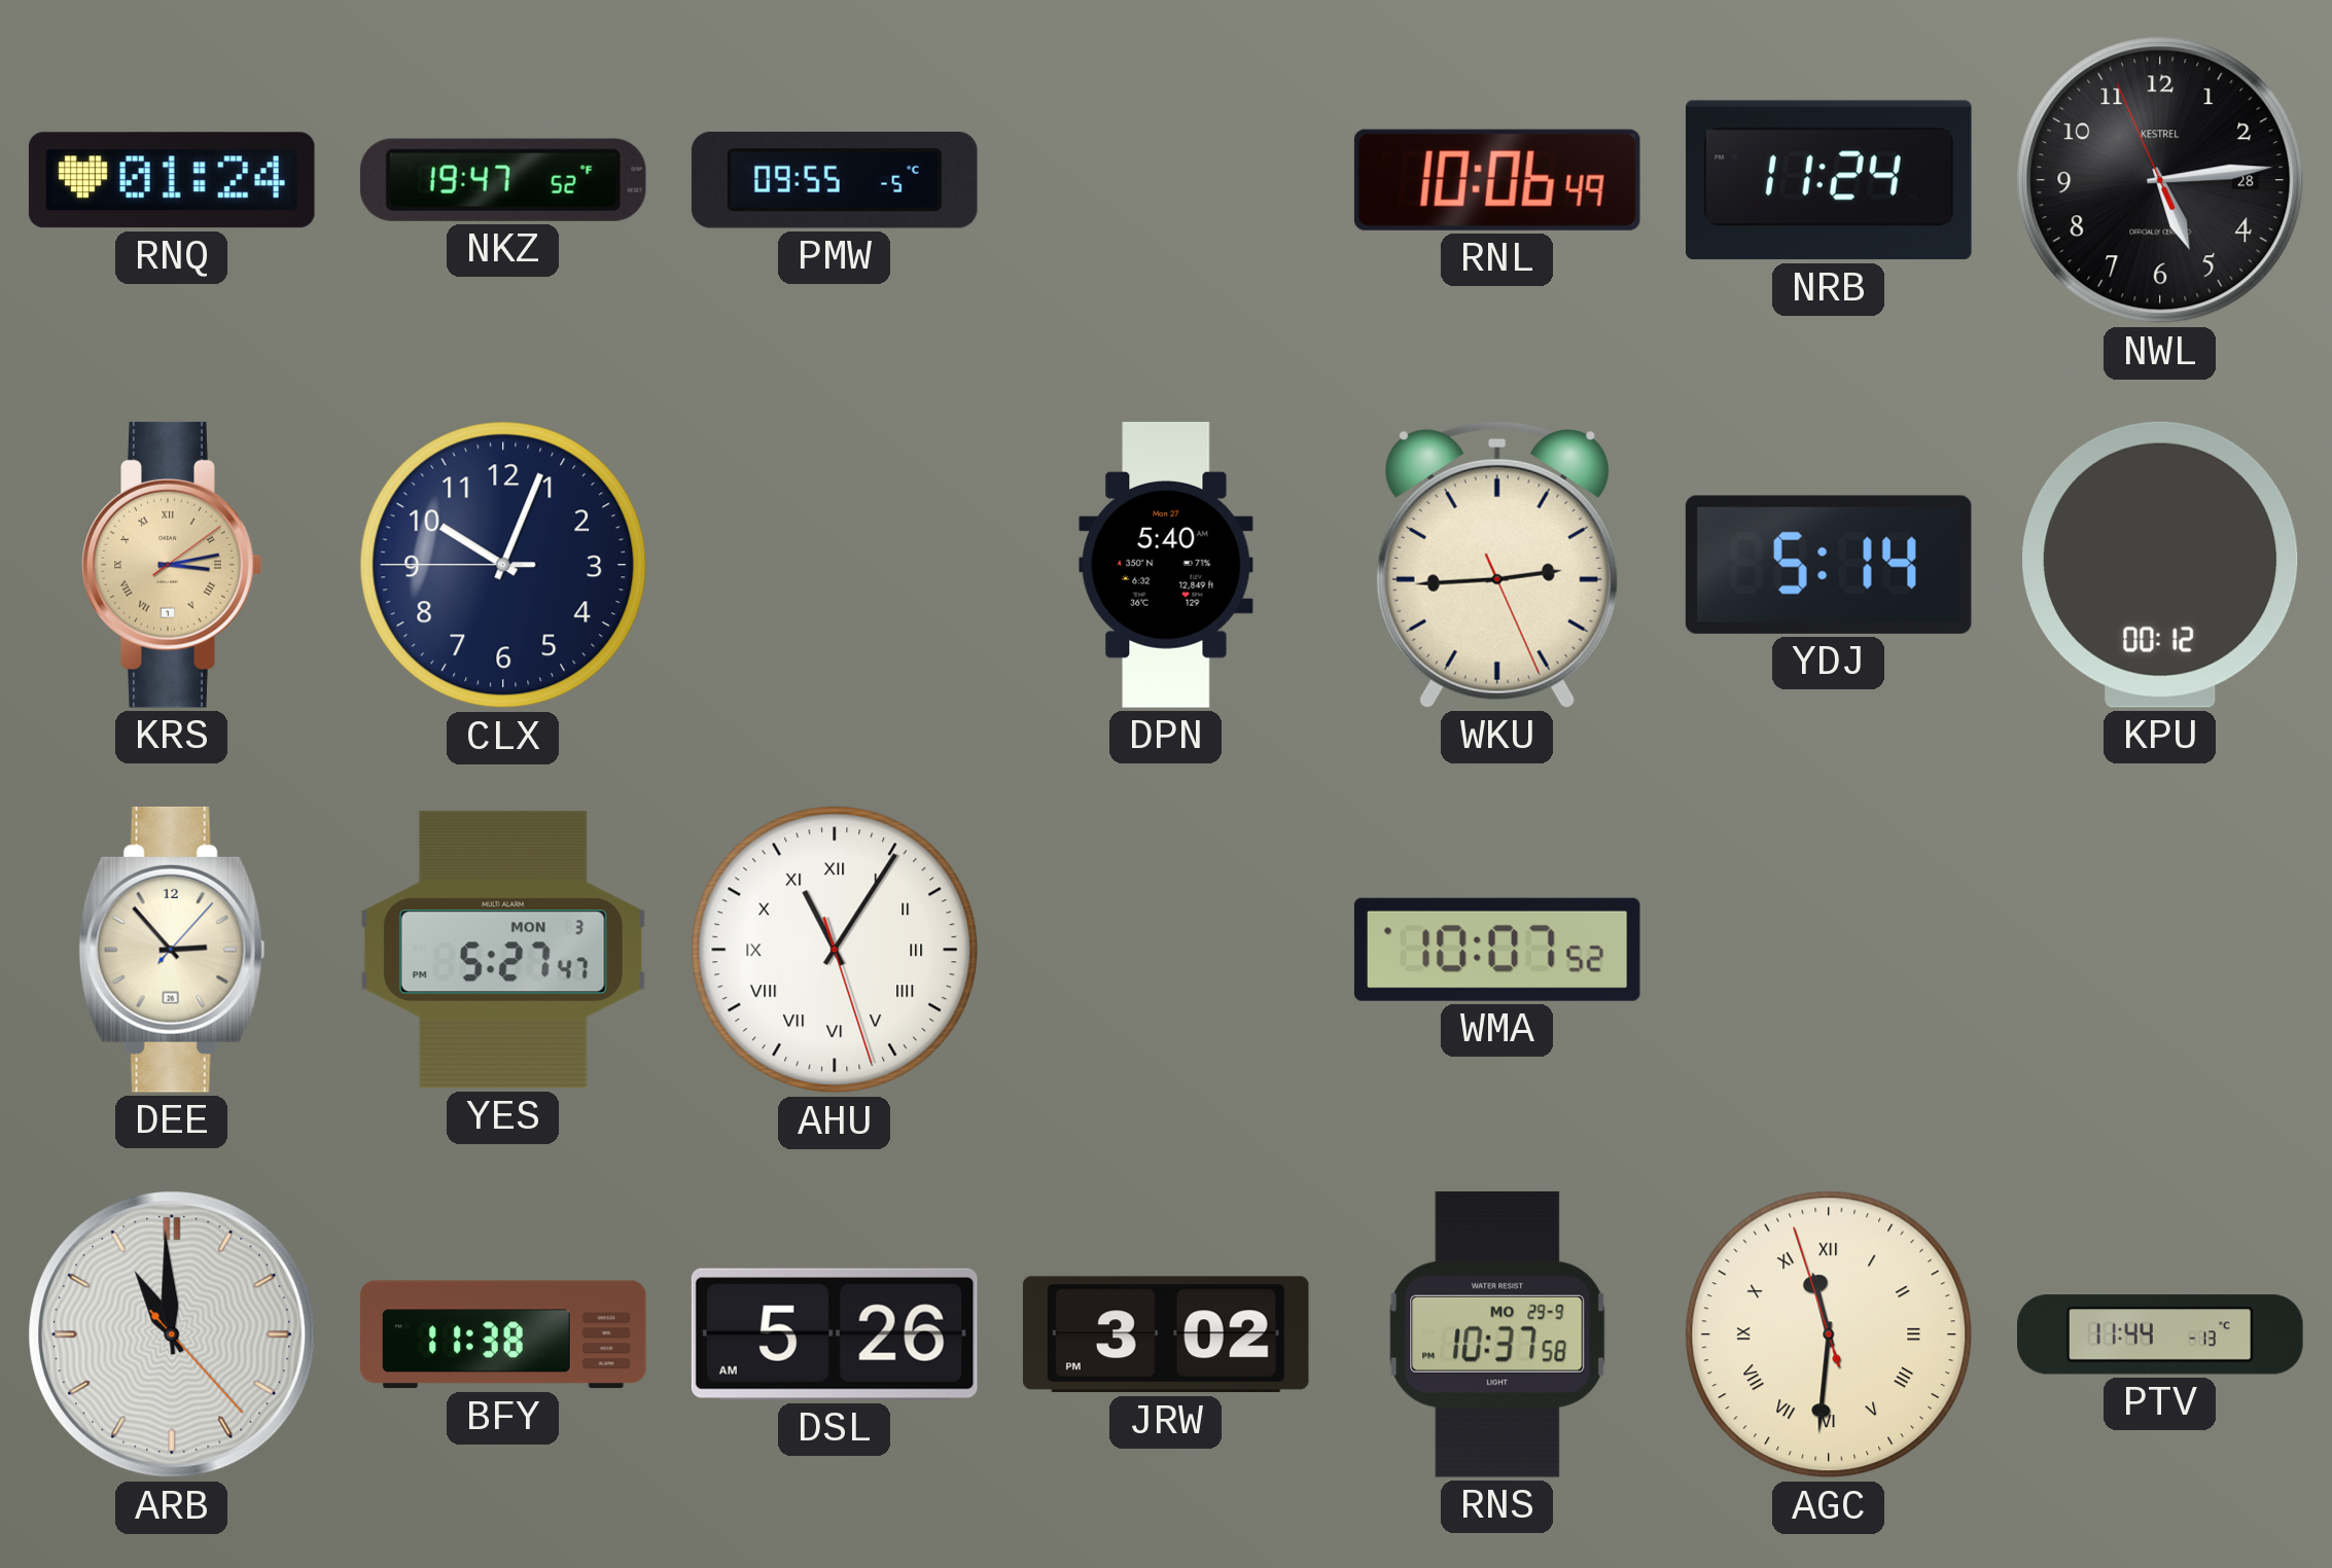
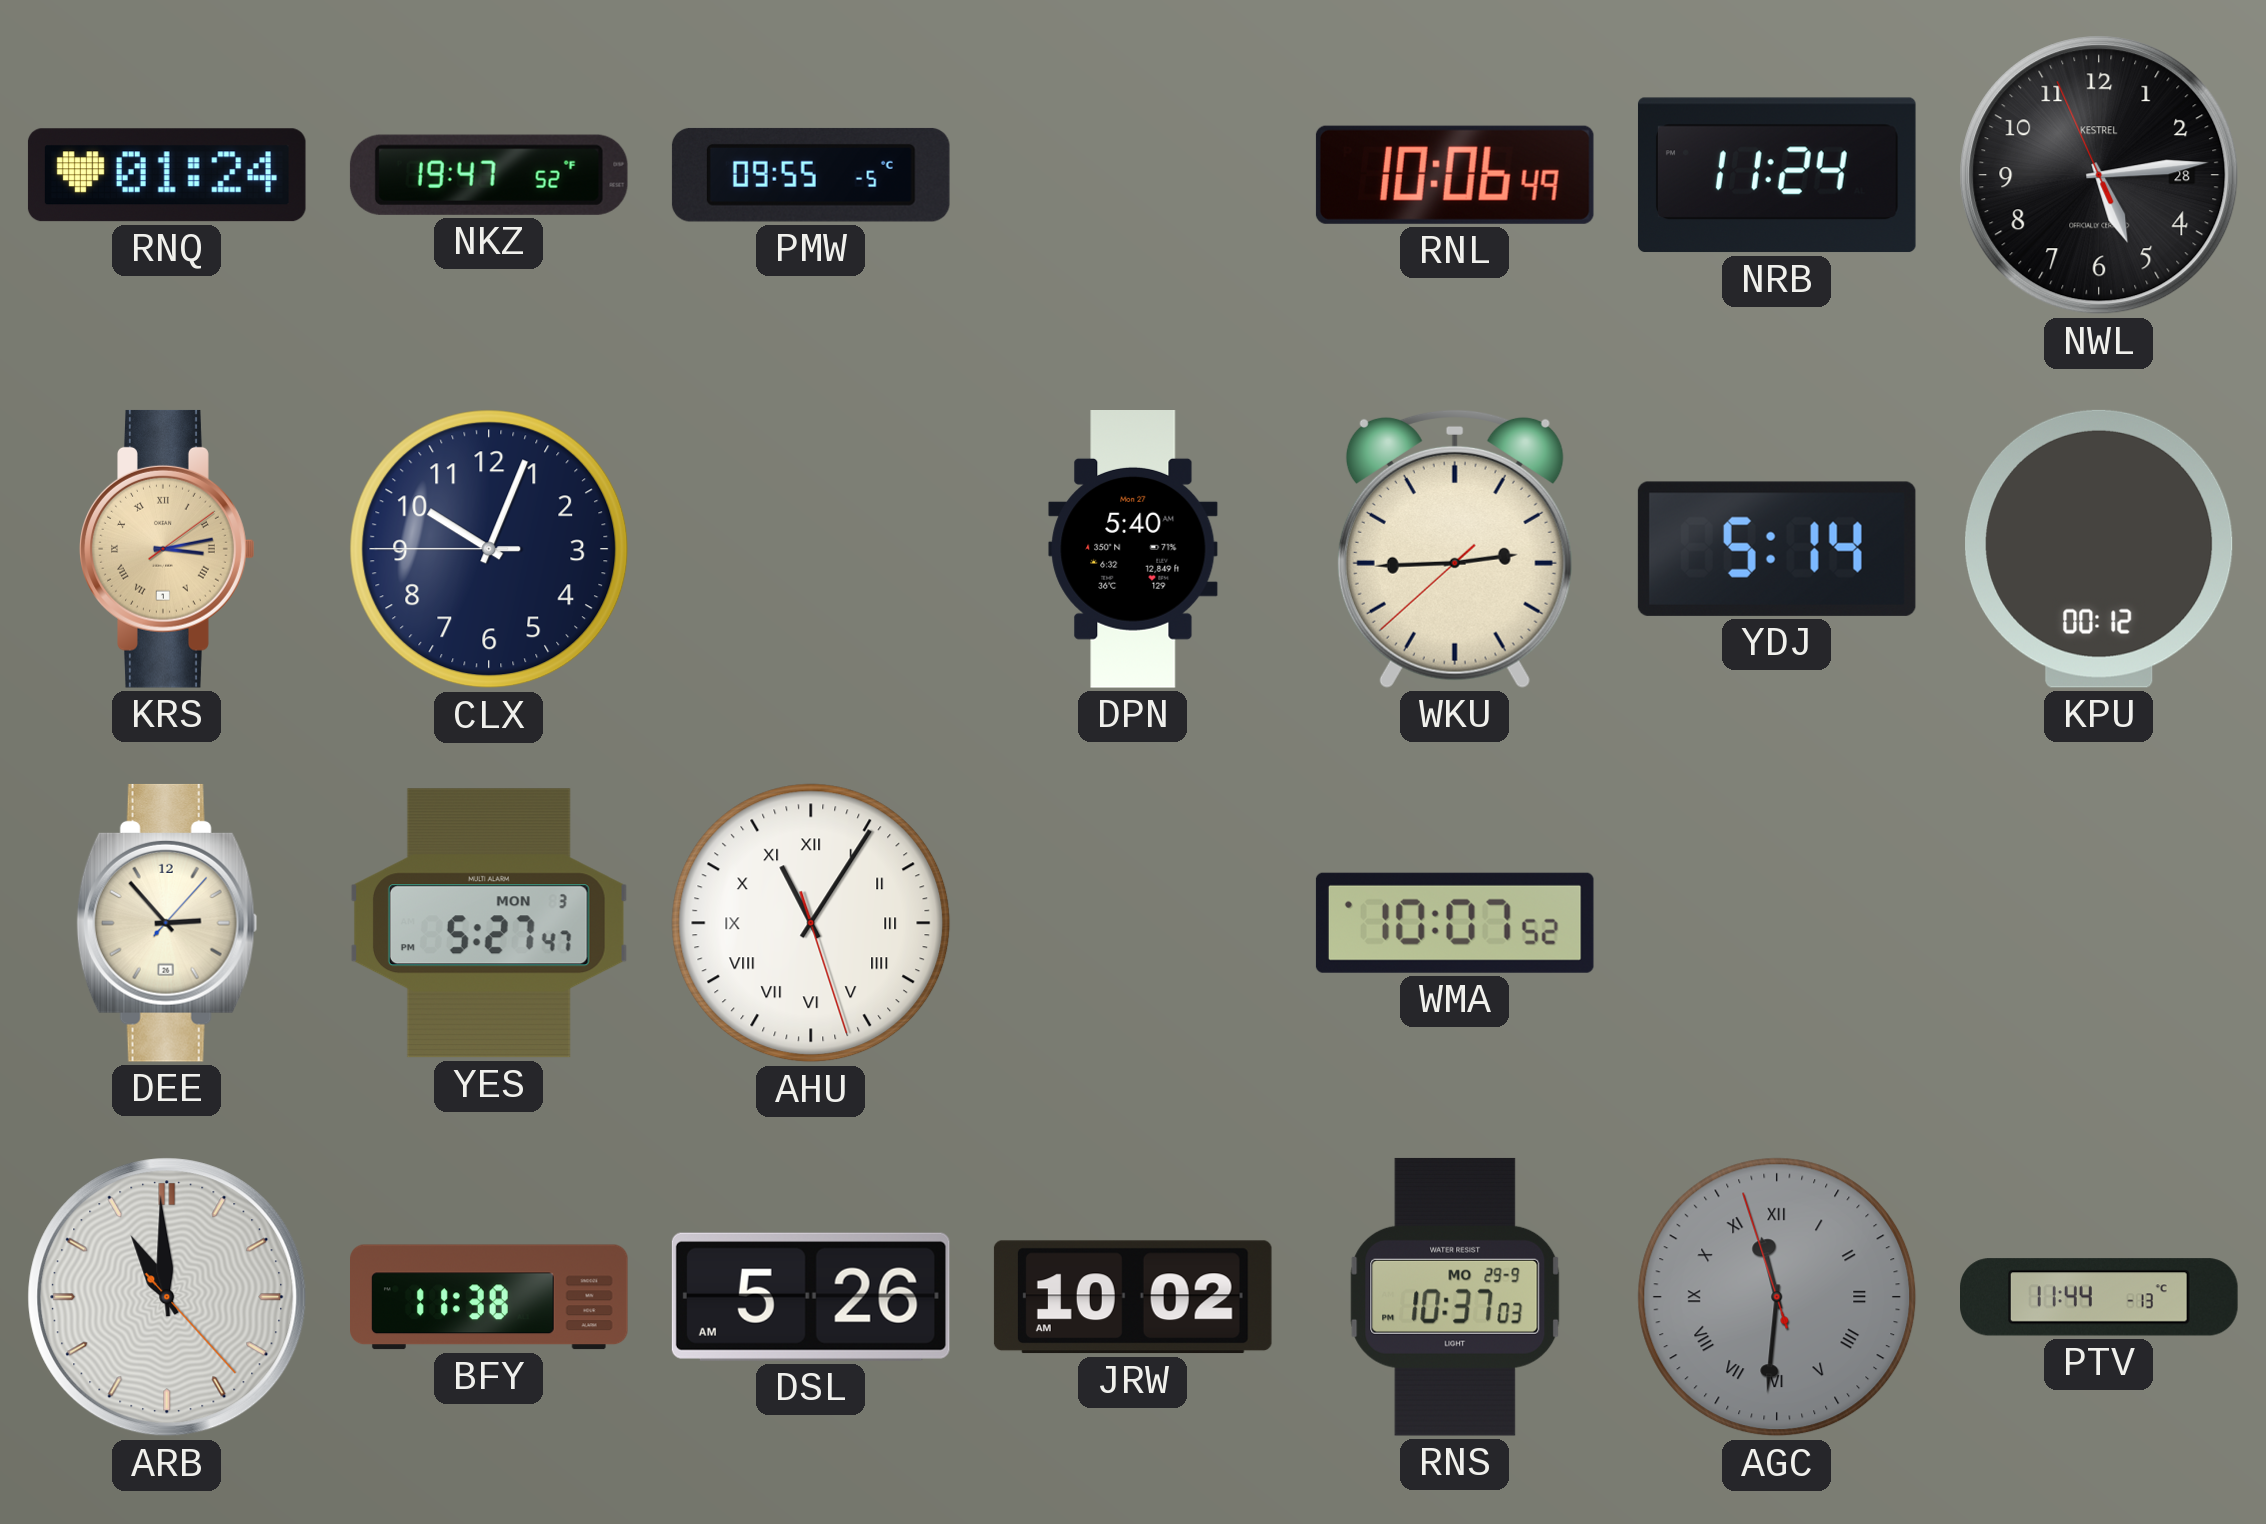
WKU: 2:44:26 -> 2:44:38
JRW: 3:02 -> 10:02
RNS: 10:37:58 -> 10:37:03
AGC dial: cream -> grey
